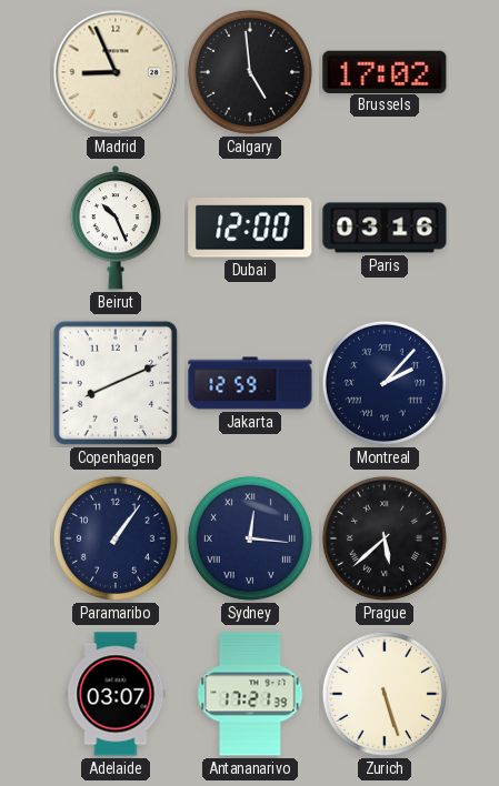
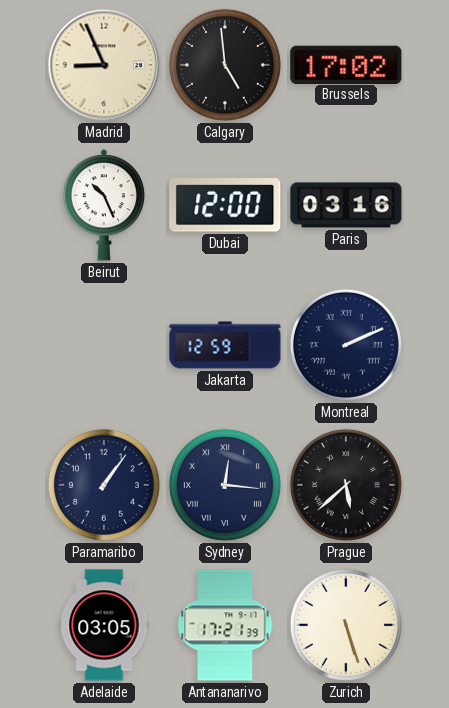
Copenhagen: 8:11 -> none
Montreal: 2:07 -> 2:11
Adelaide: 03:07 -> 03:05
